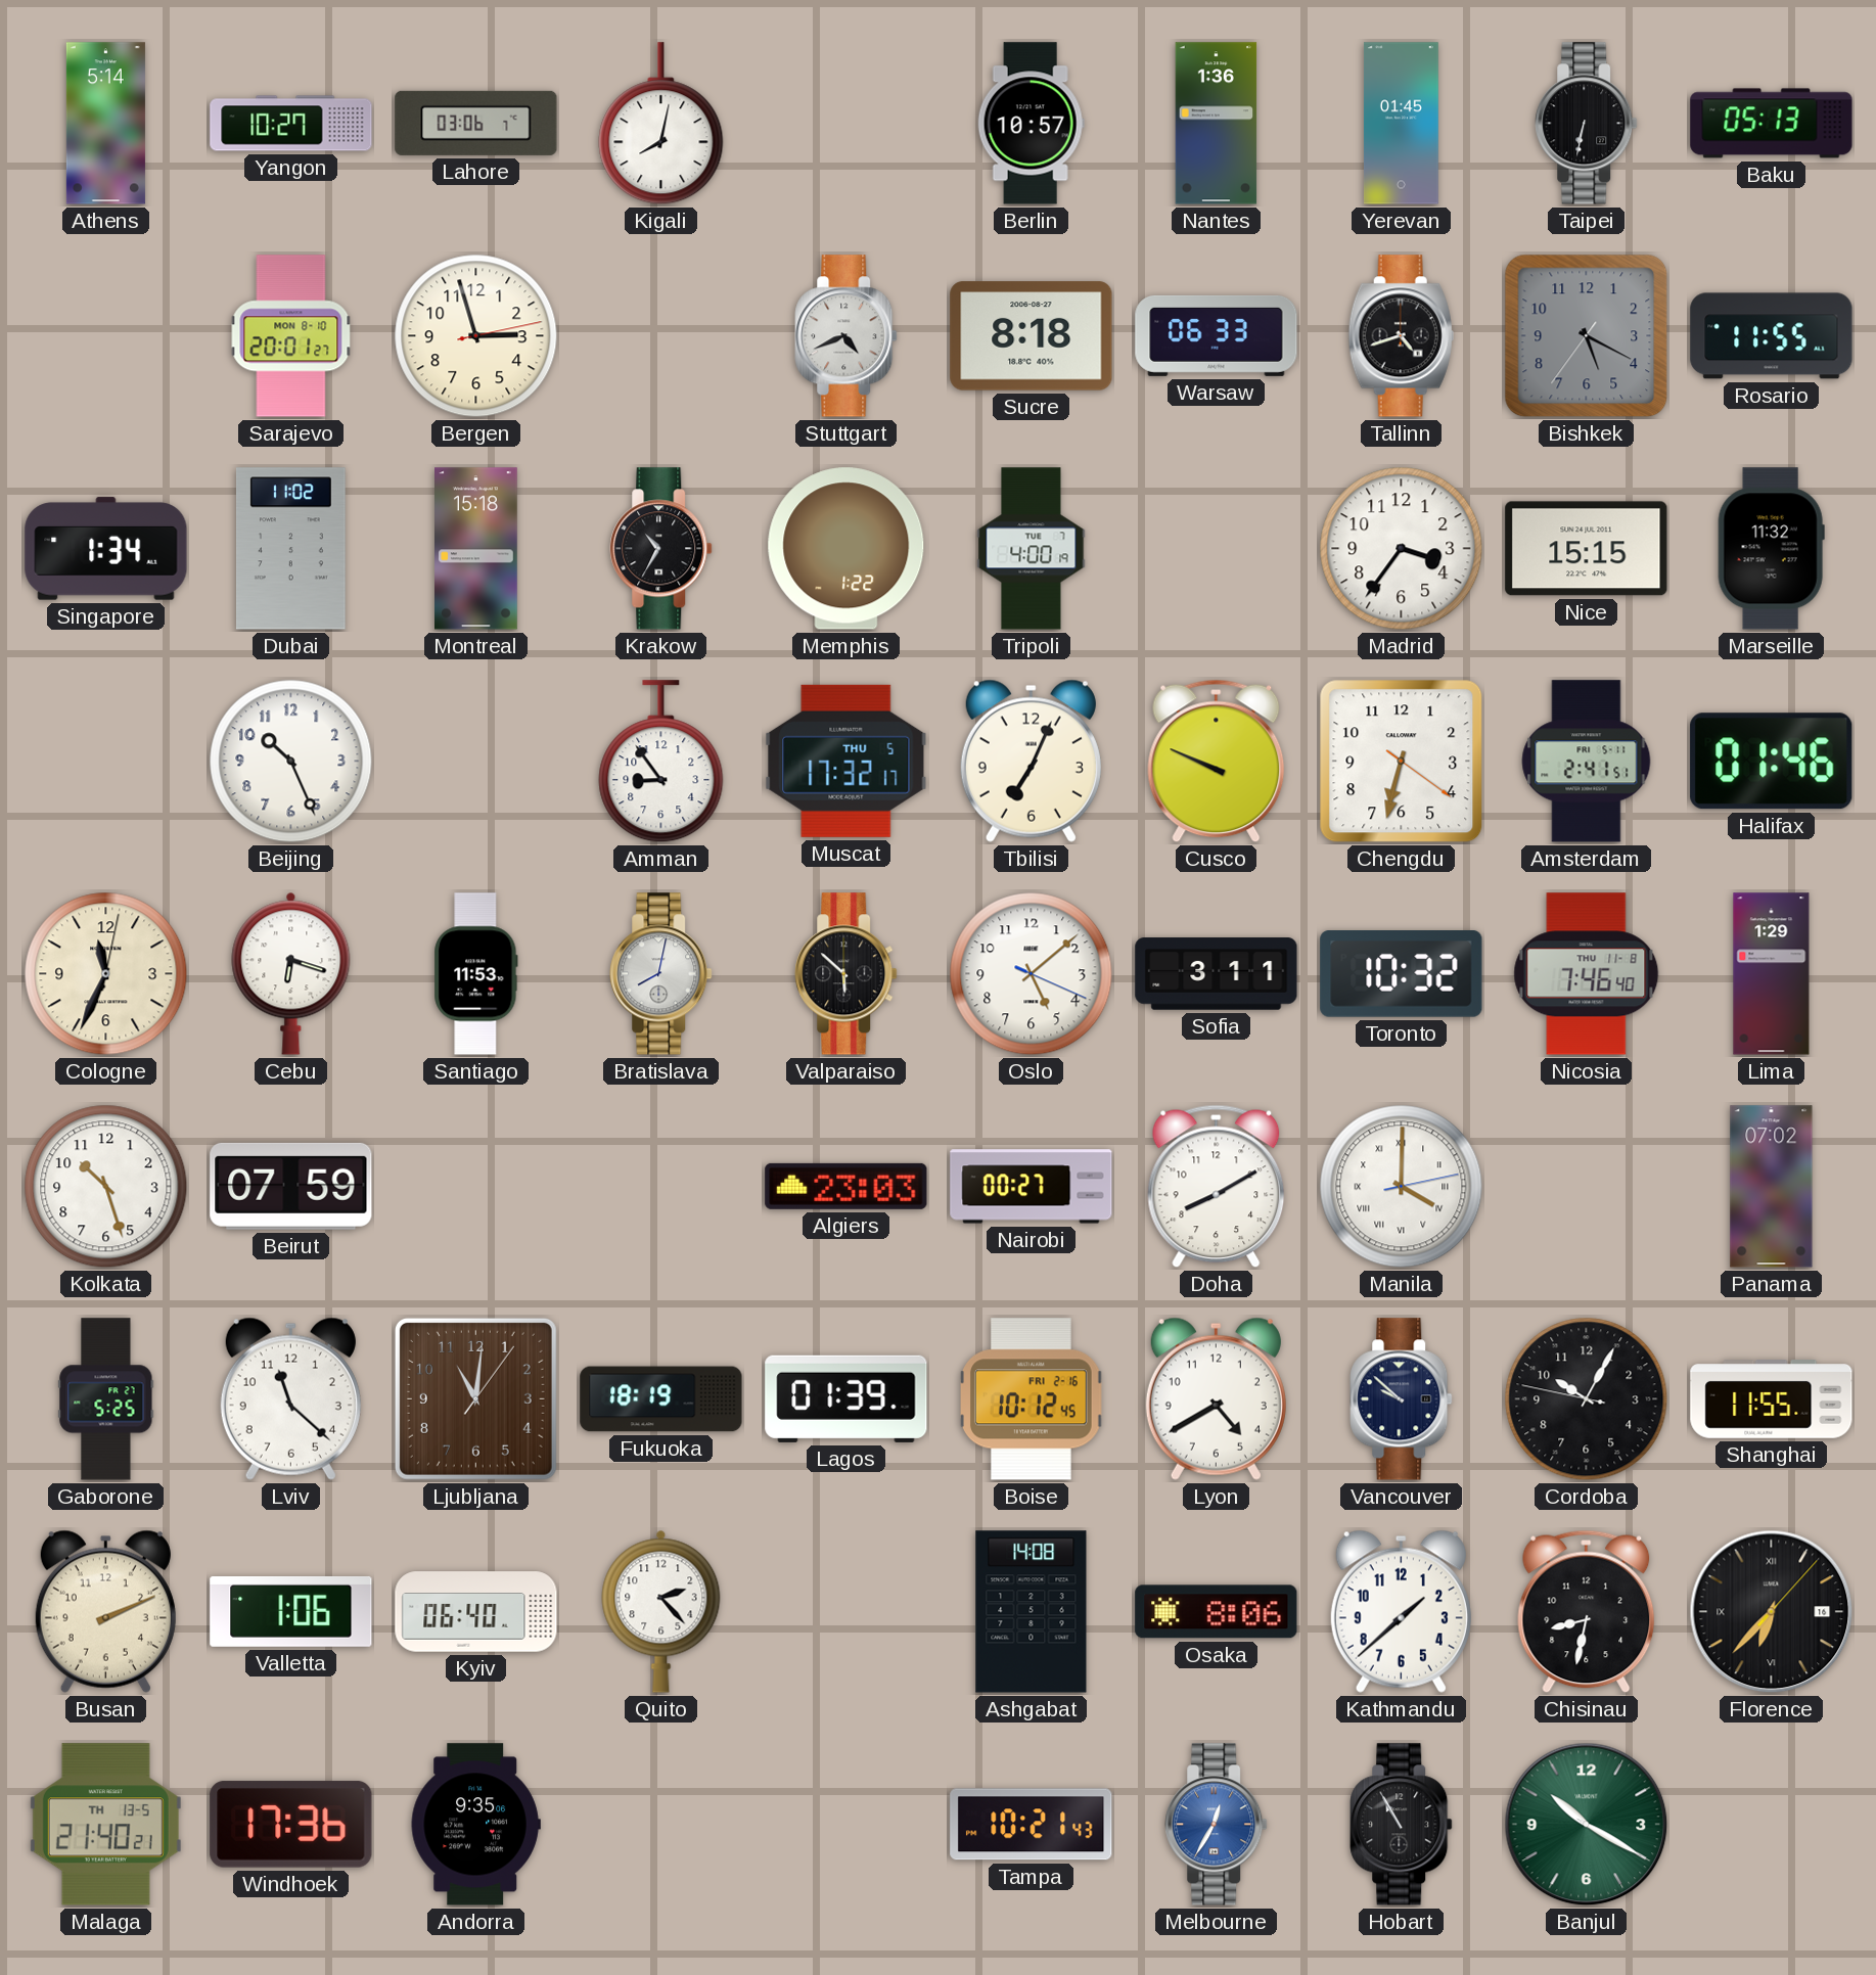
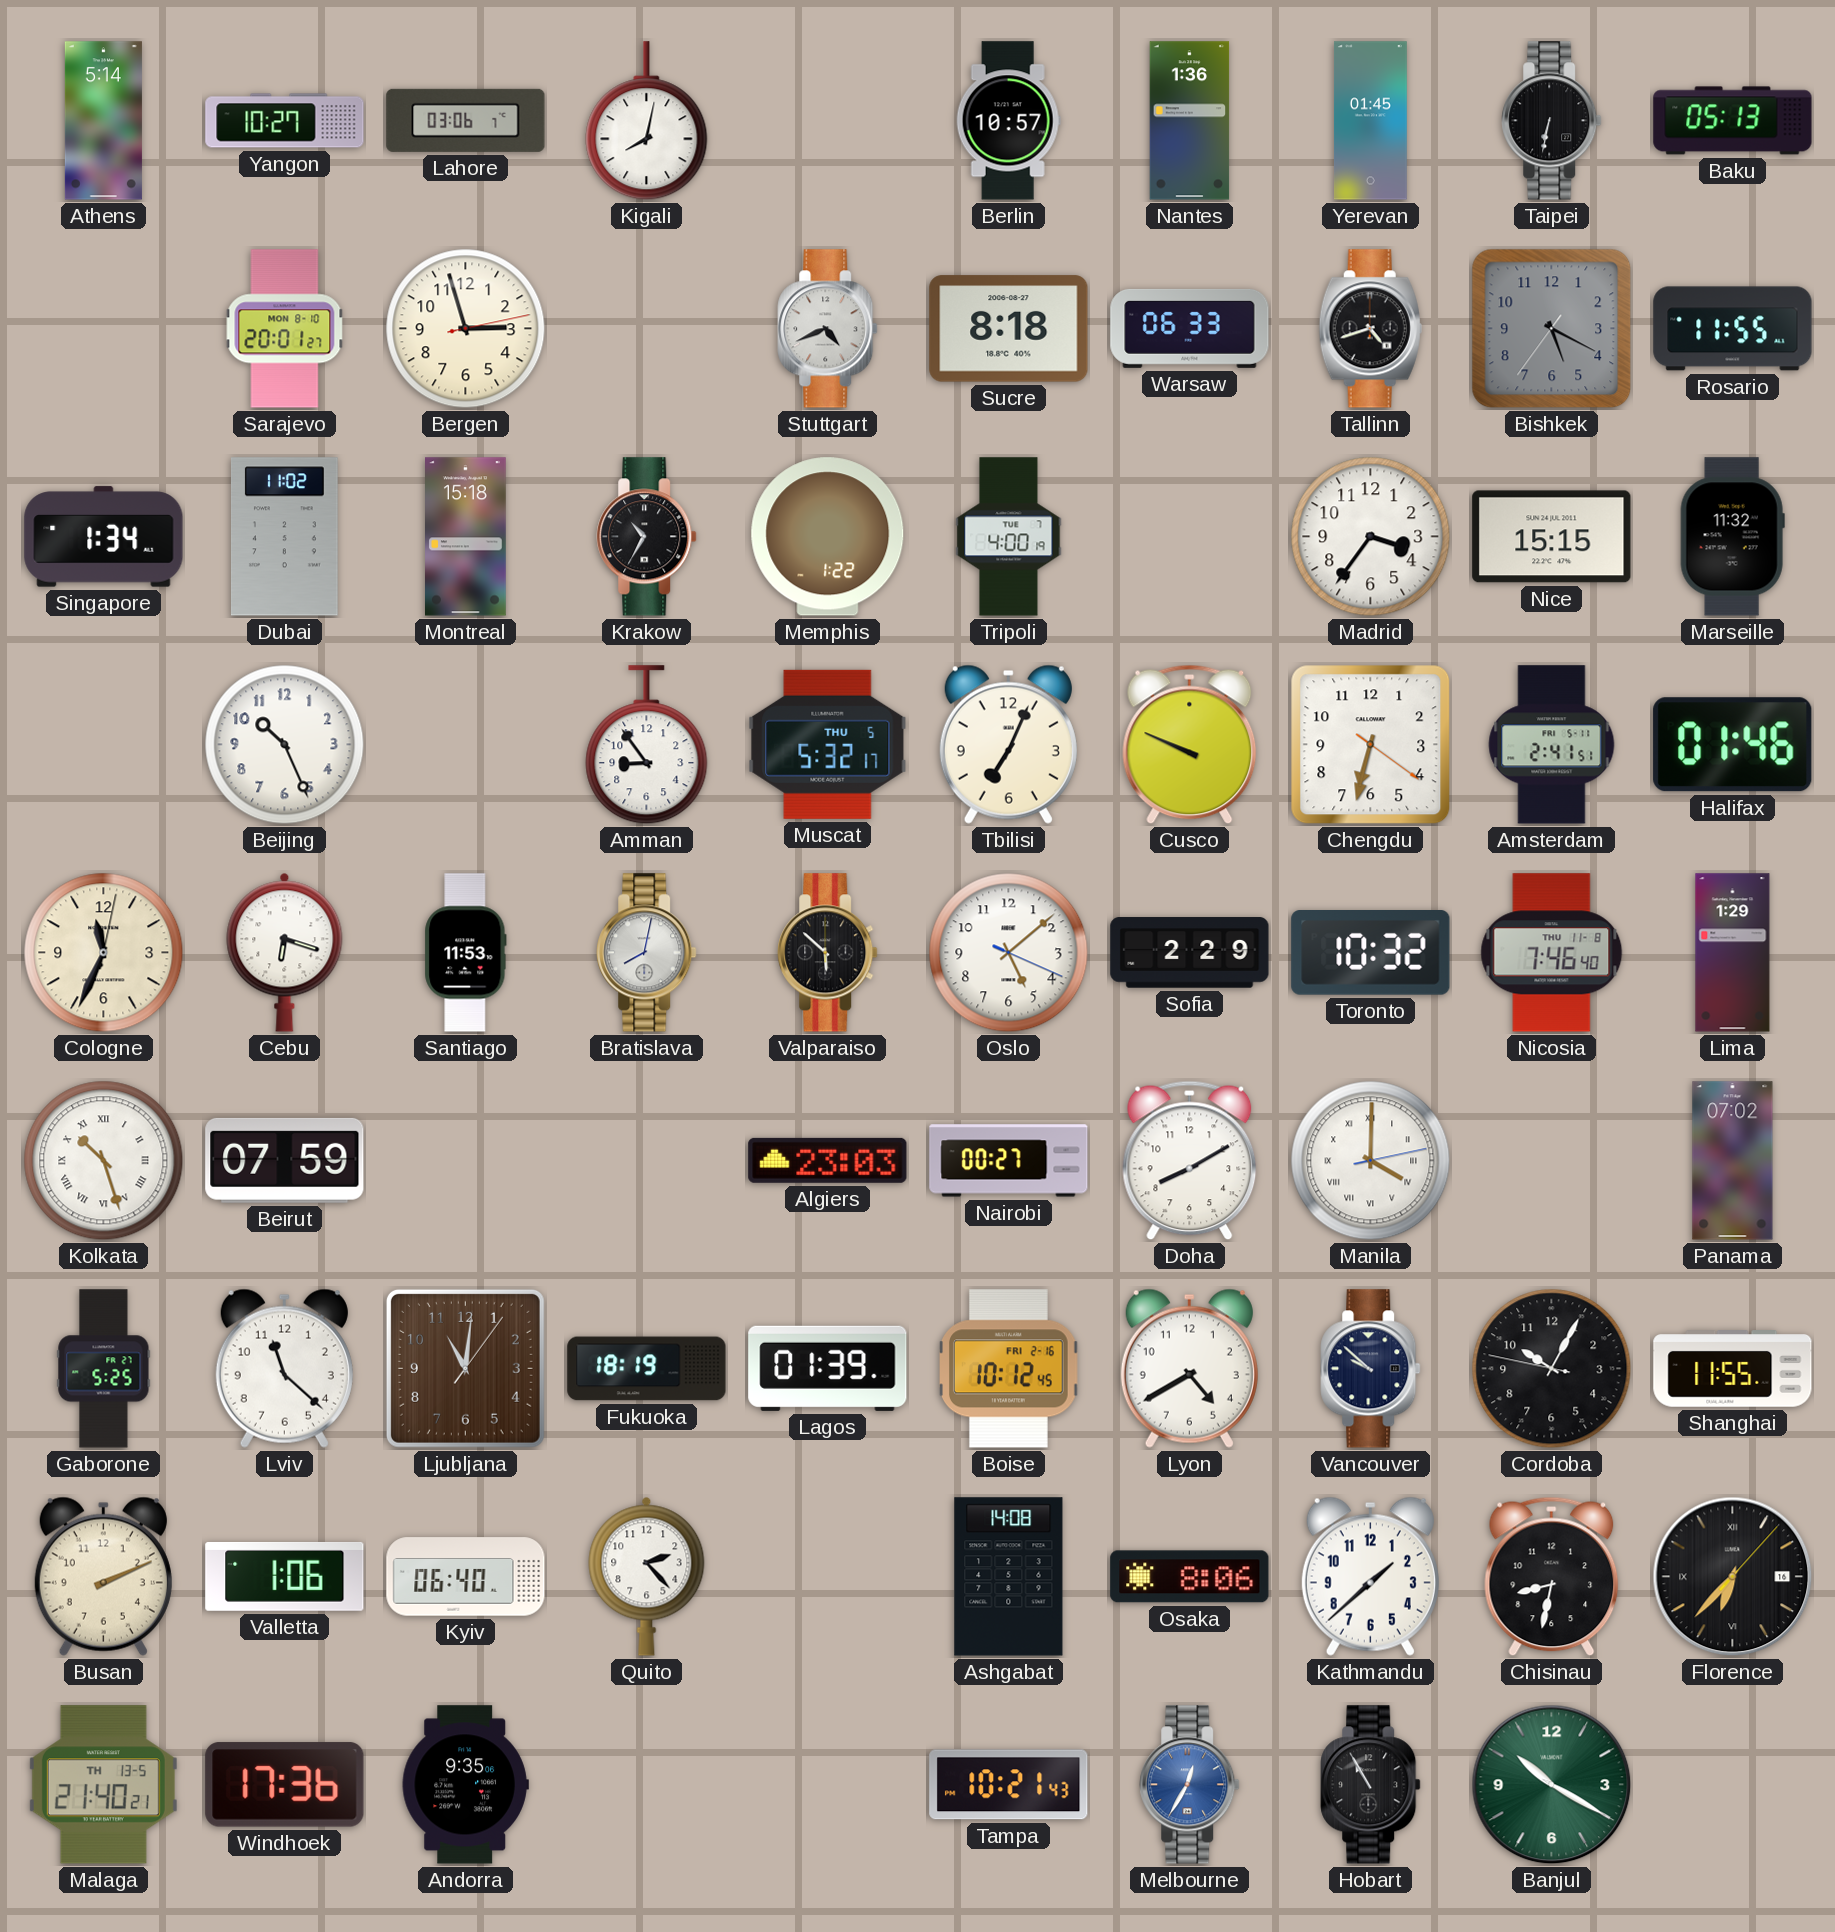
Muscat: 17:32 -> 5:32
Sofia: 3:11 -> 2:29
Kolkata numerals: Arabic -> Roman
